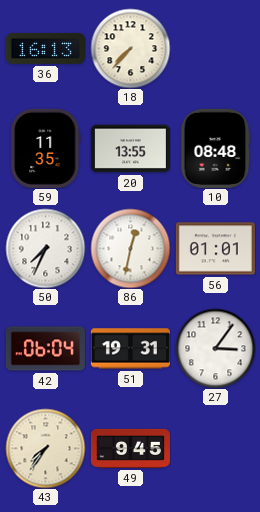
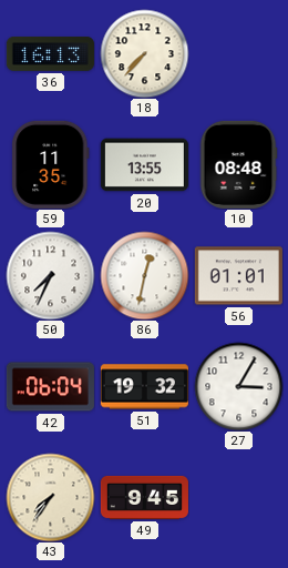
51: 19:31 -> 19:32
27: 3:06 -> 3:05
